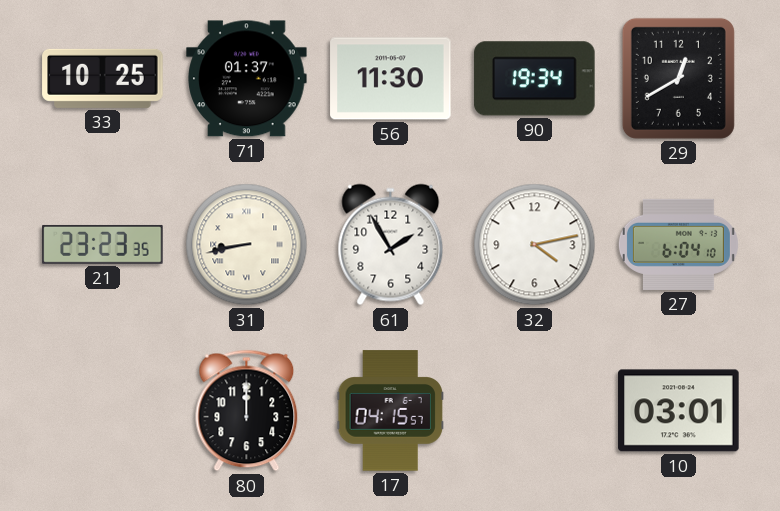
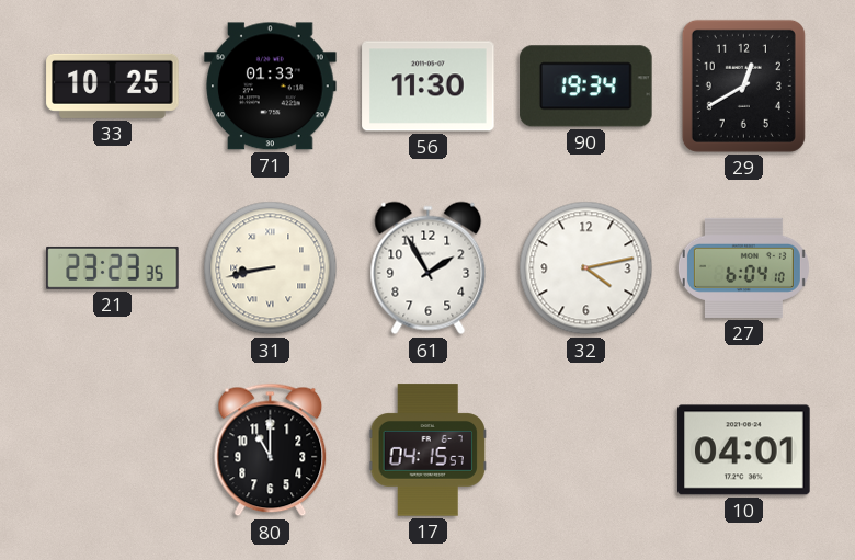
71: 01:37 -> 01:33
80: 12:00 -> 11:00
10: 03:01 -> 04:01
